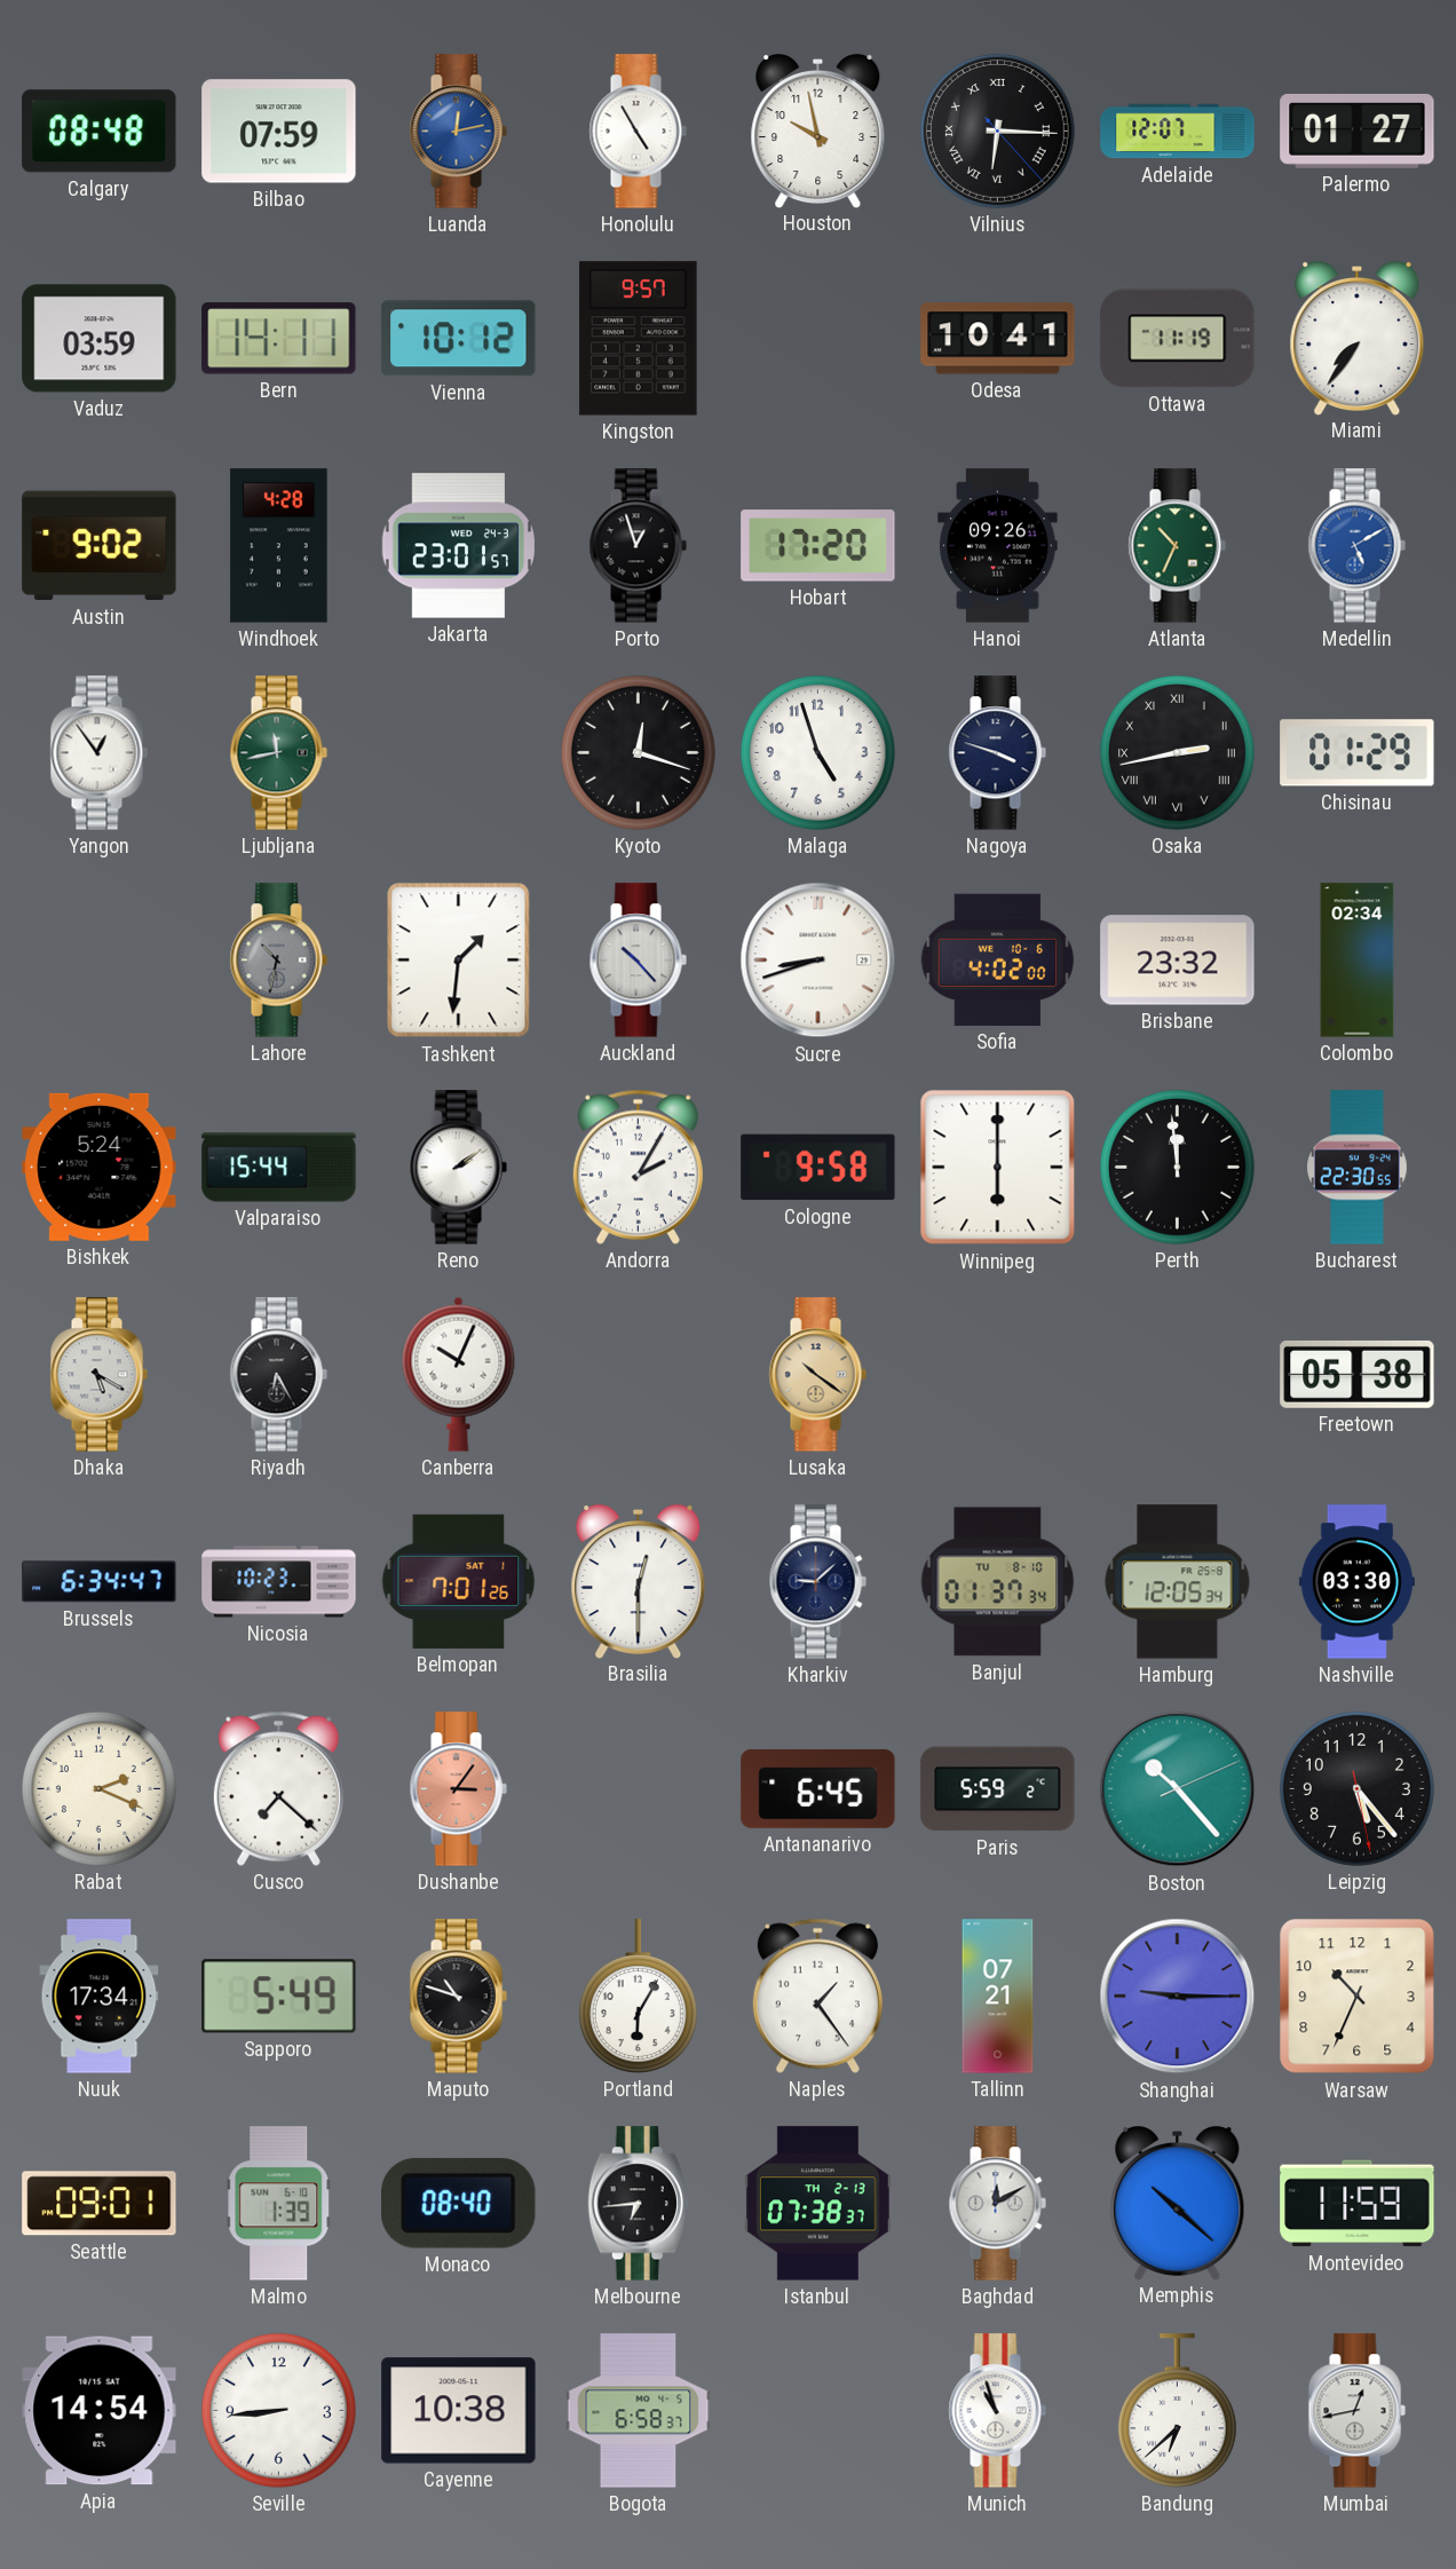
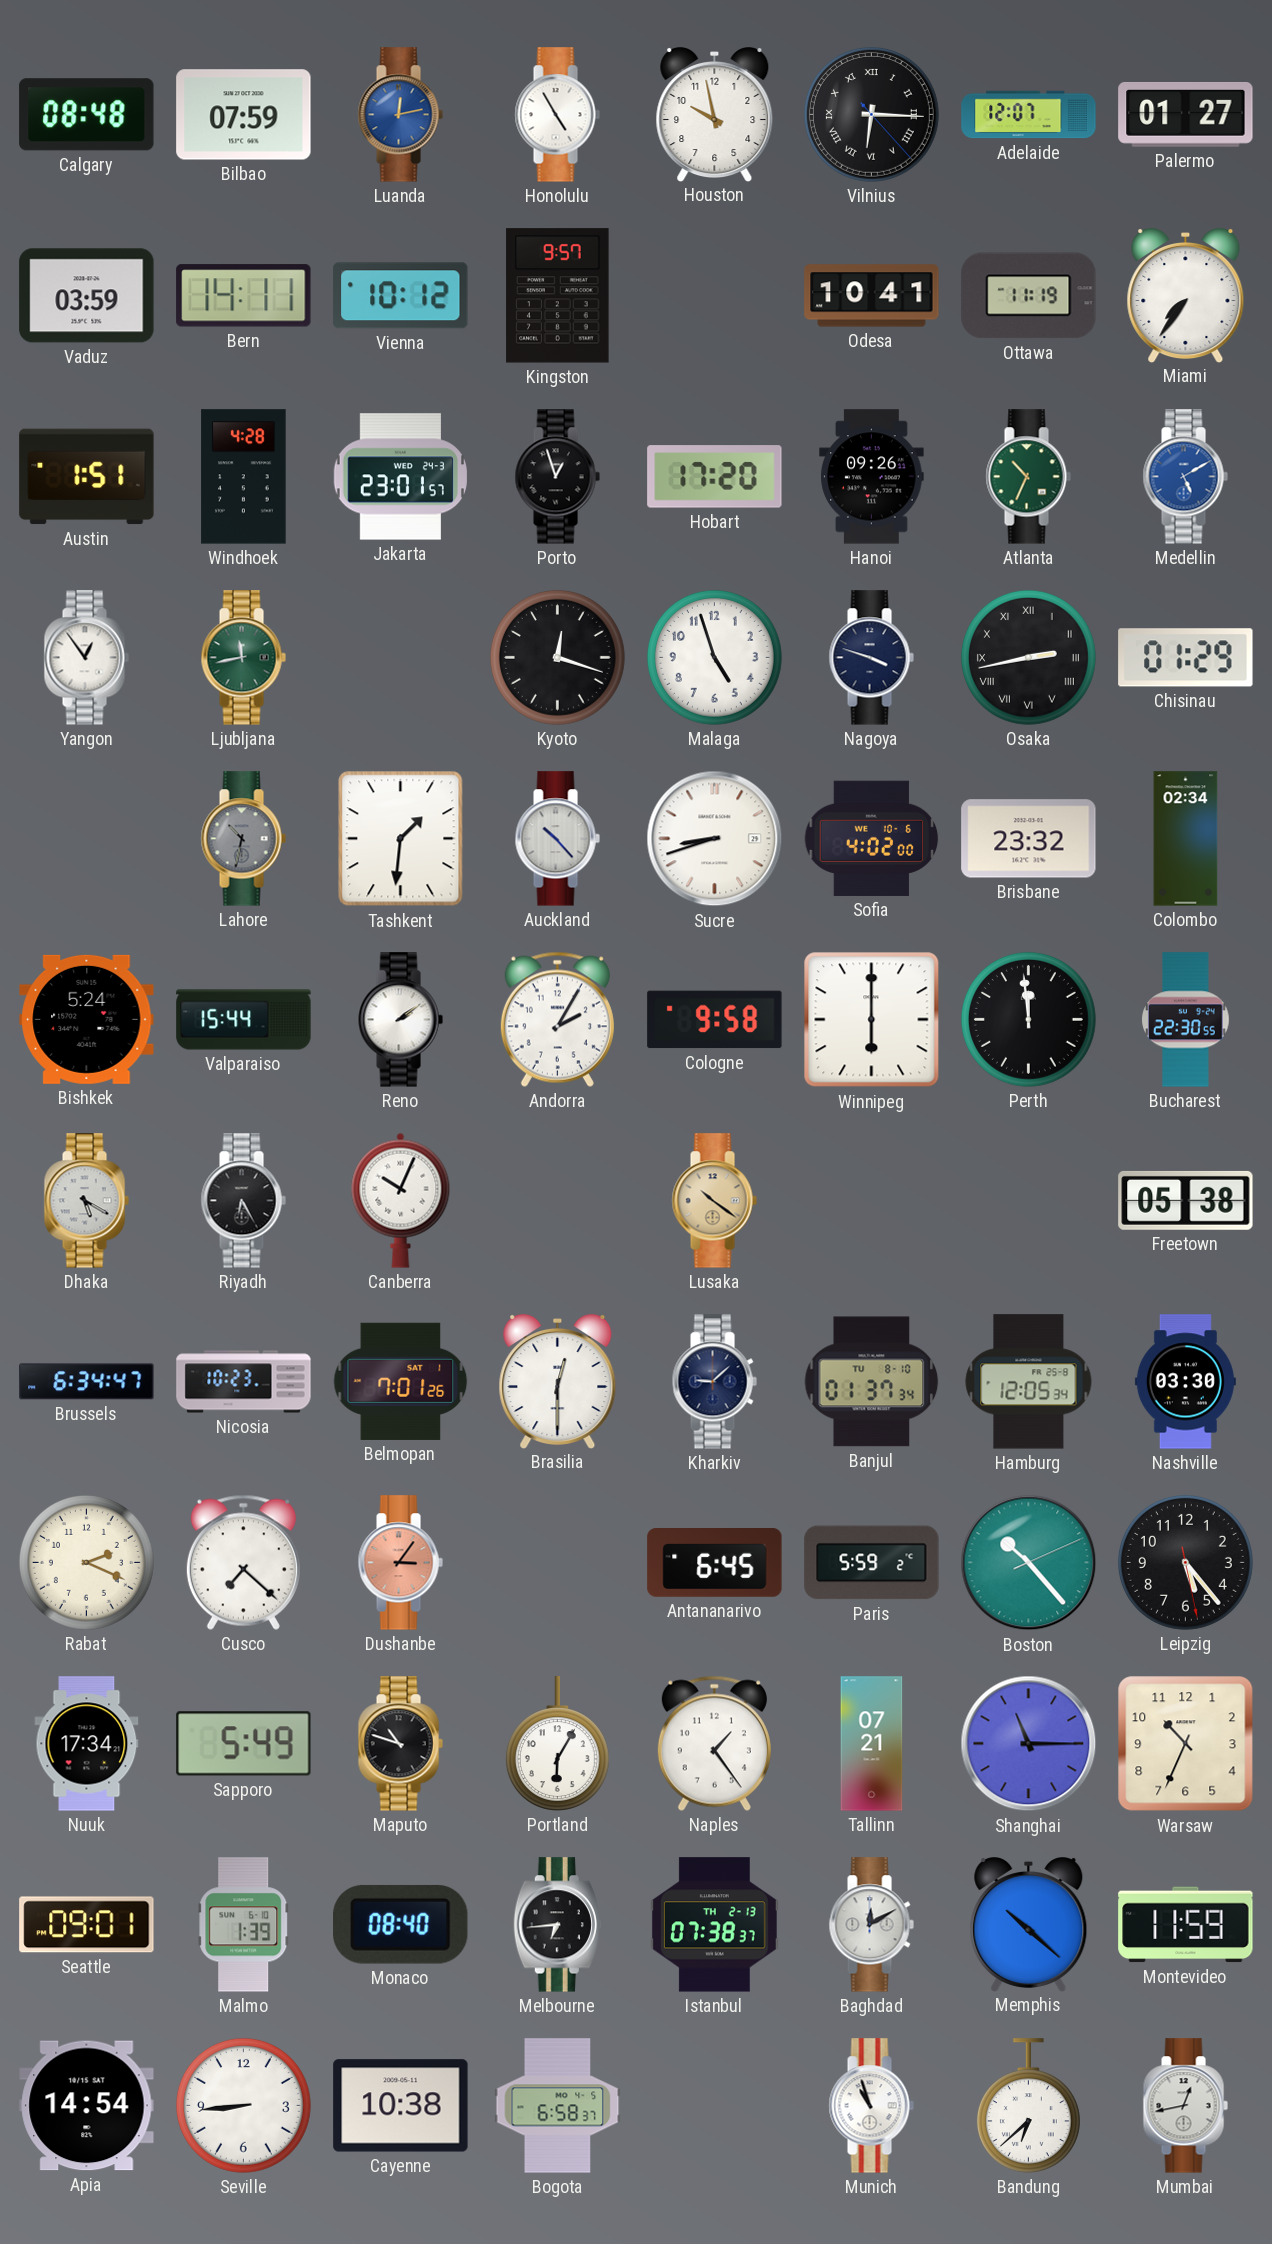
Austin: 9:02 -> 1:51
Shanghai: 9:15 -> 11:15
